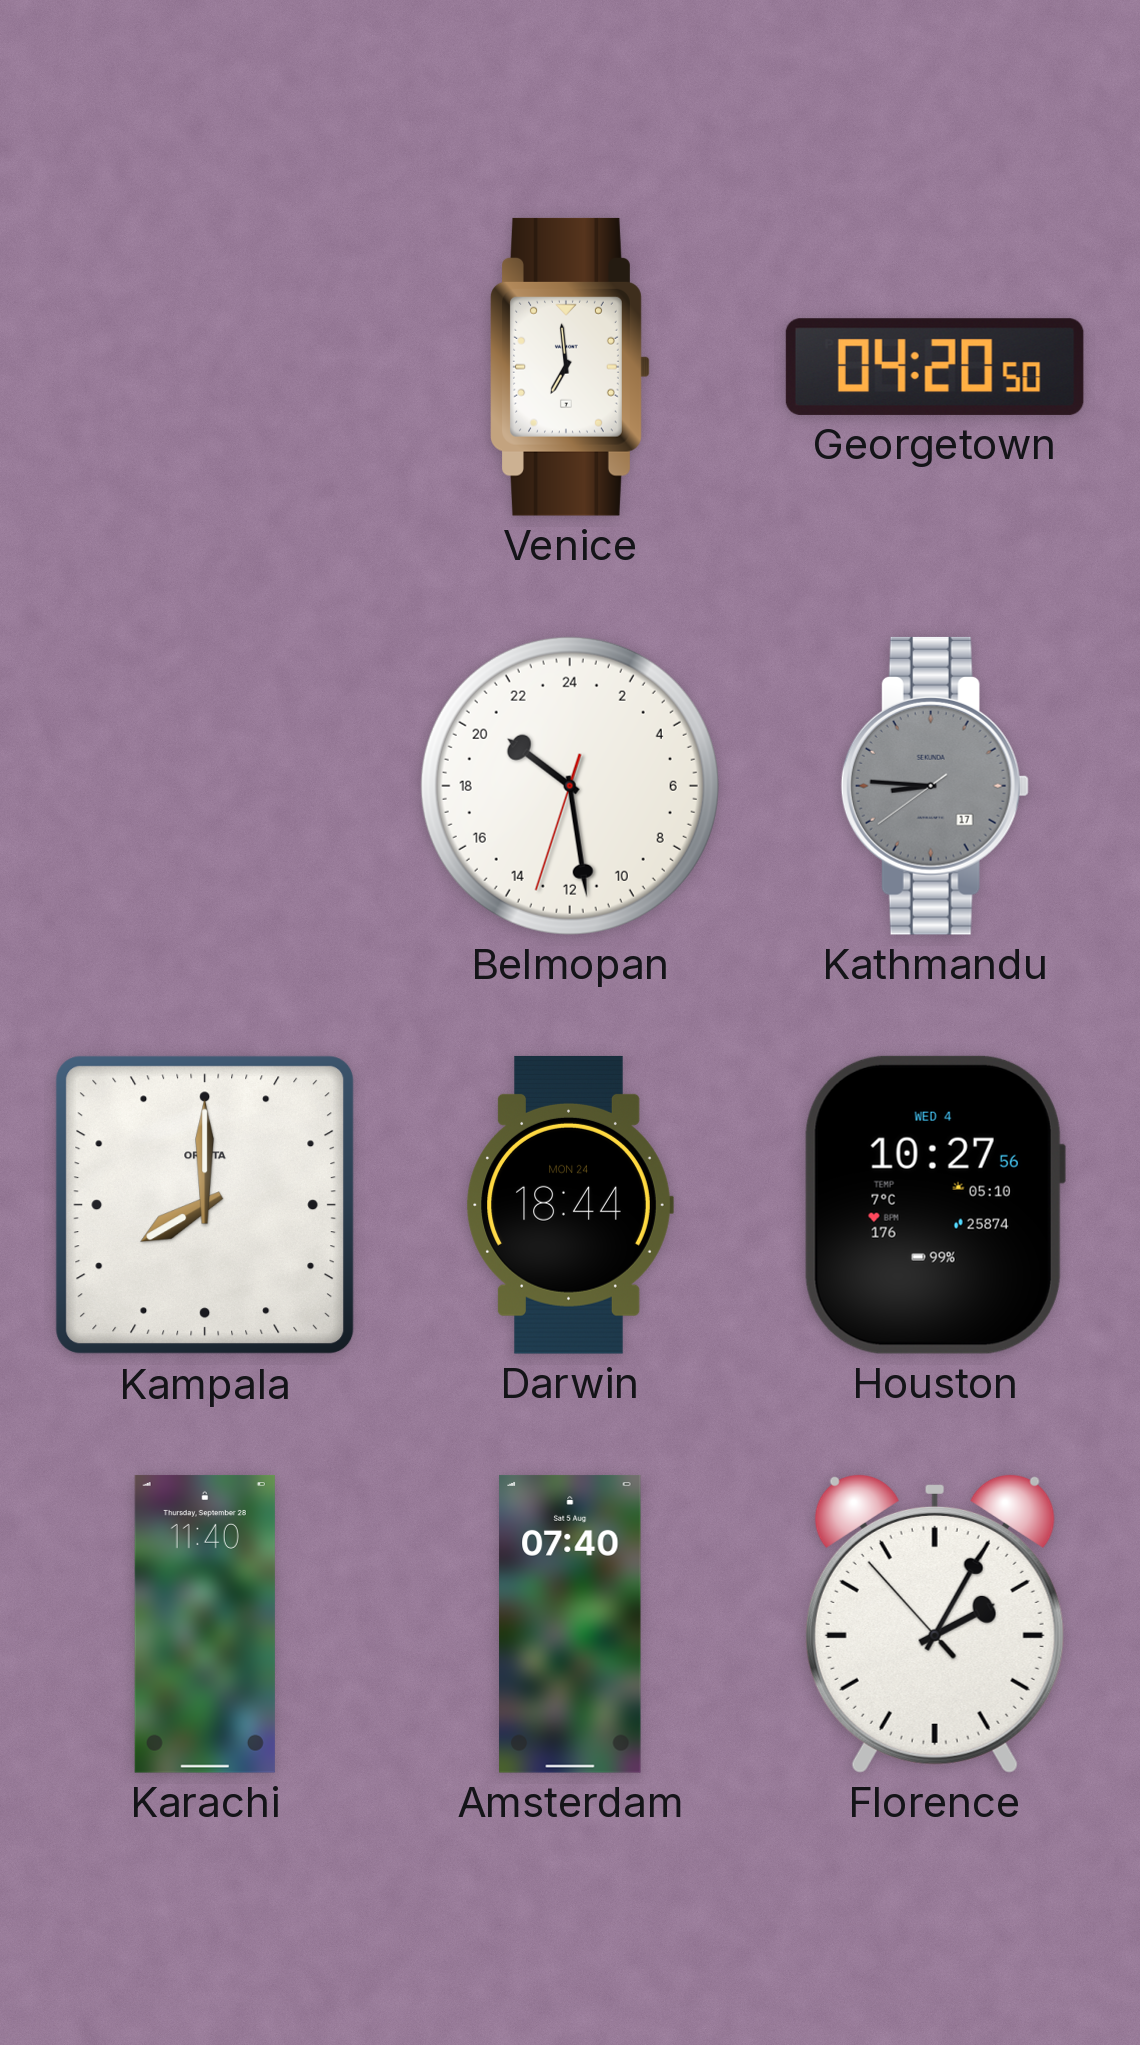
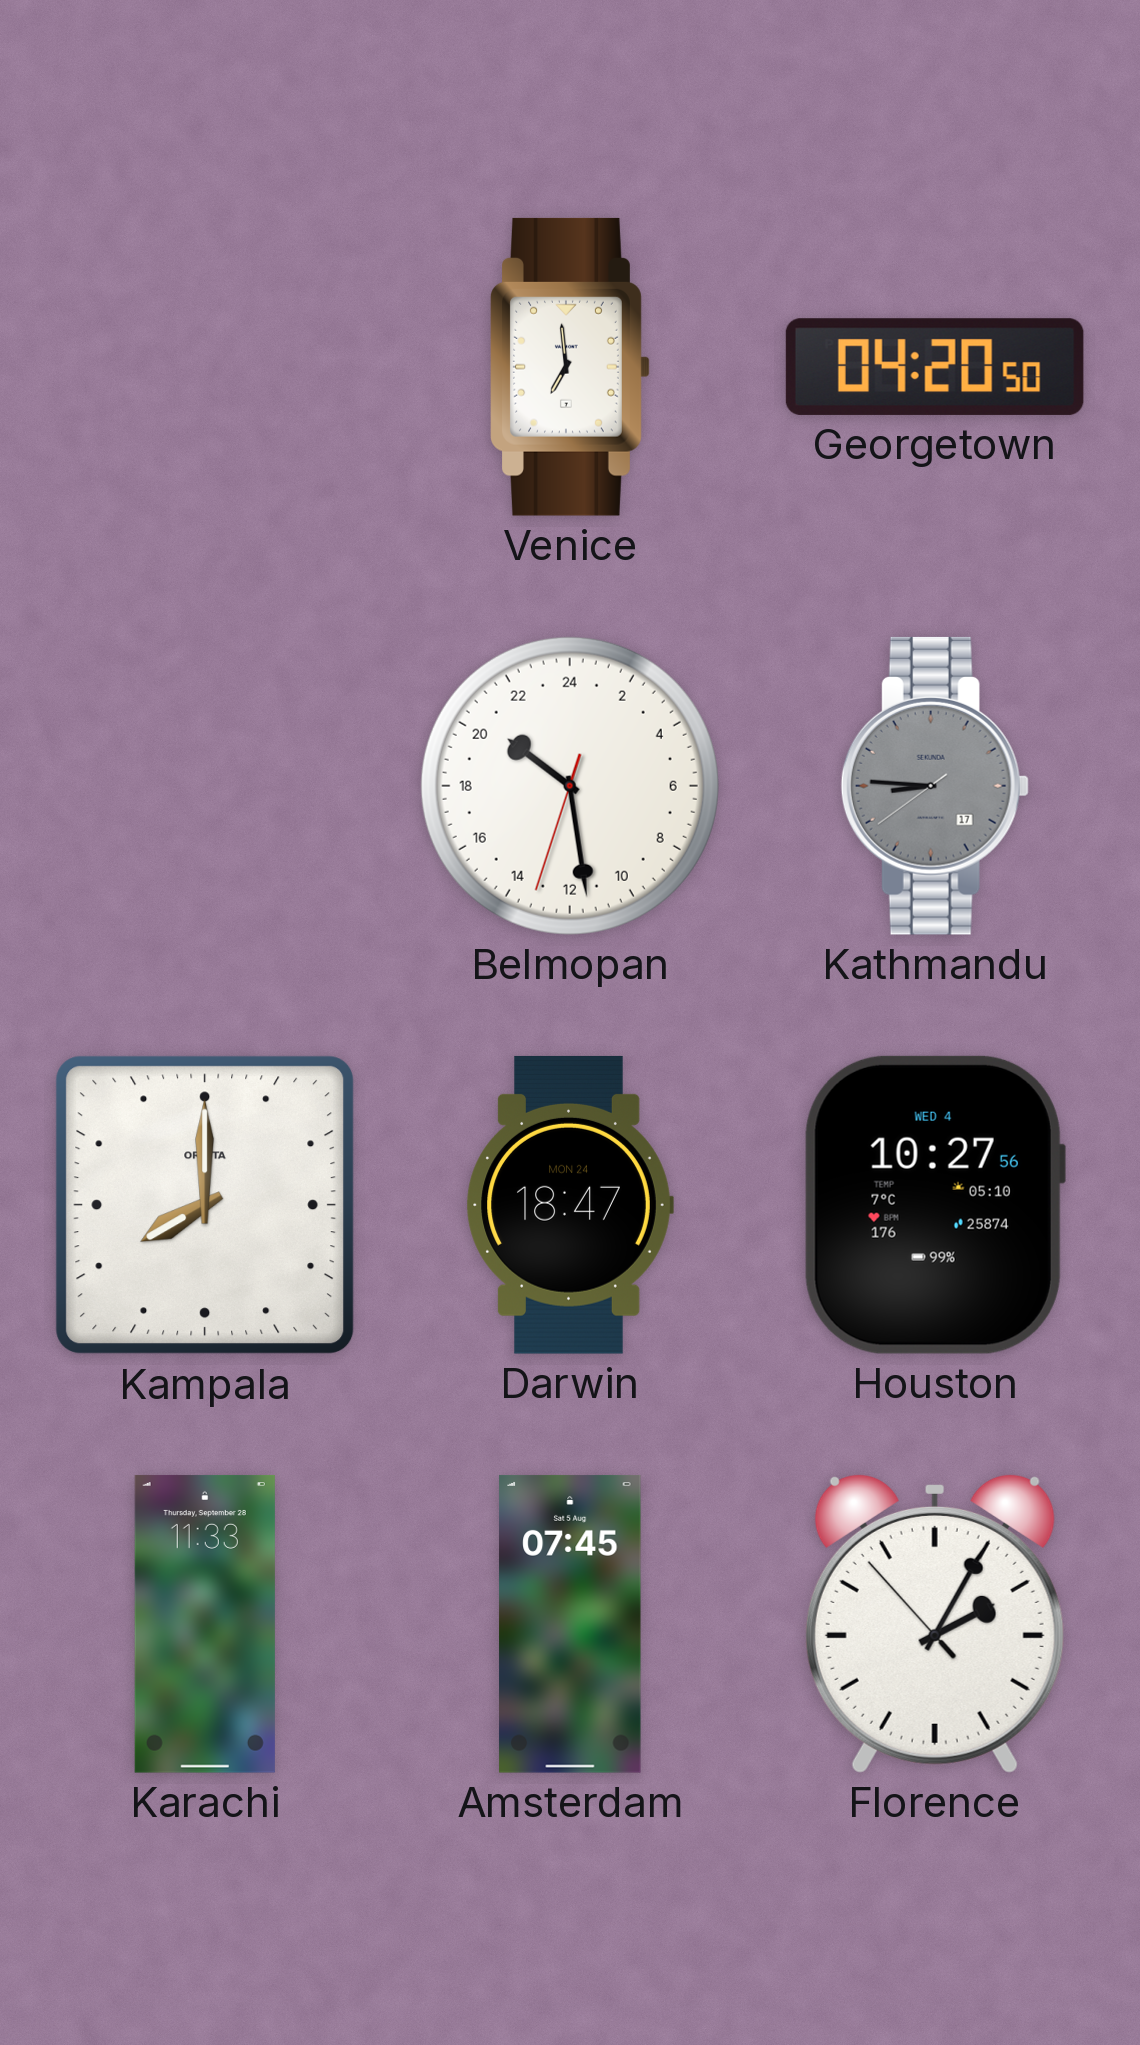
Darwin: 18:44 -> 18:47
Karachi: 11:40 -> 11:33
Amsterdam: 07:40 -> 07:45
